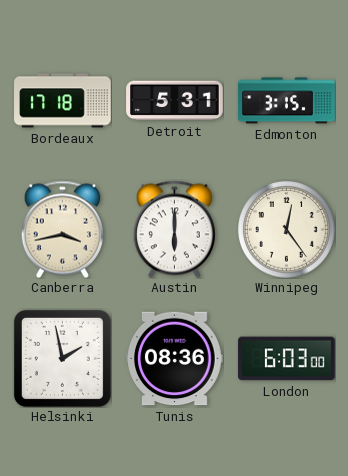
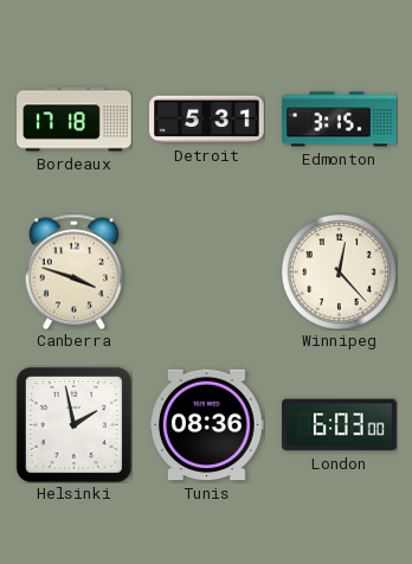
Canberra: 3:43 -> 3:48
Austin: 6:00 -> none
Winnipeg: 12:24 -> 12:23
